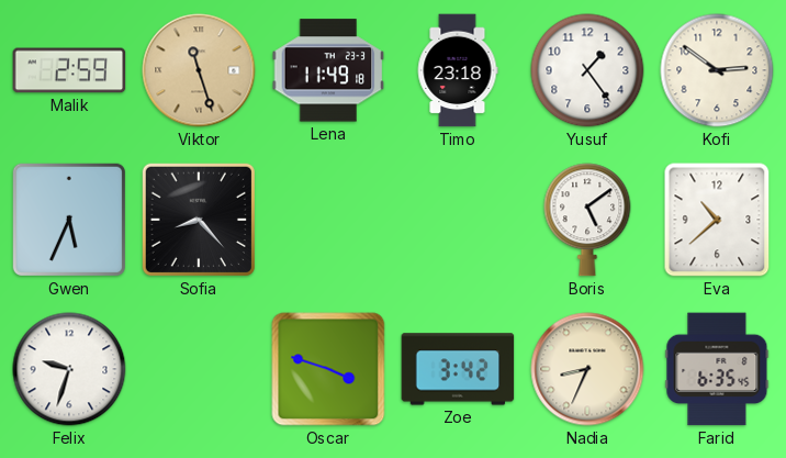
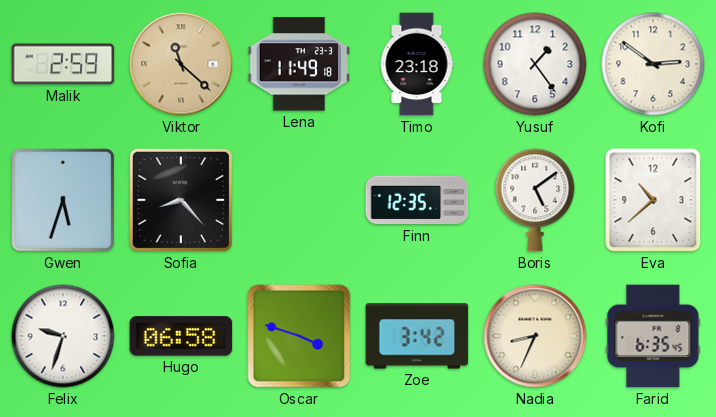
Viktor: 11:27 -> 11:22
Gwen: 5:34 -> 5:33
Finn: none -> 12:35
Hugo: none -> 06:58
